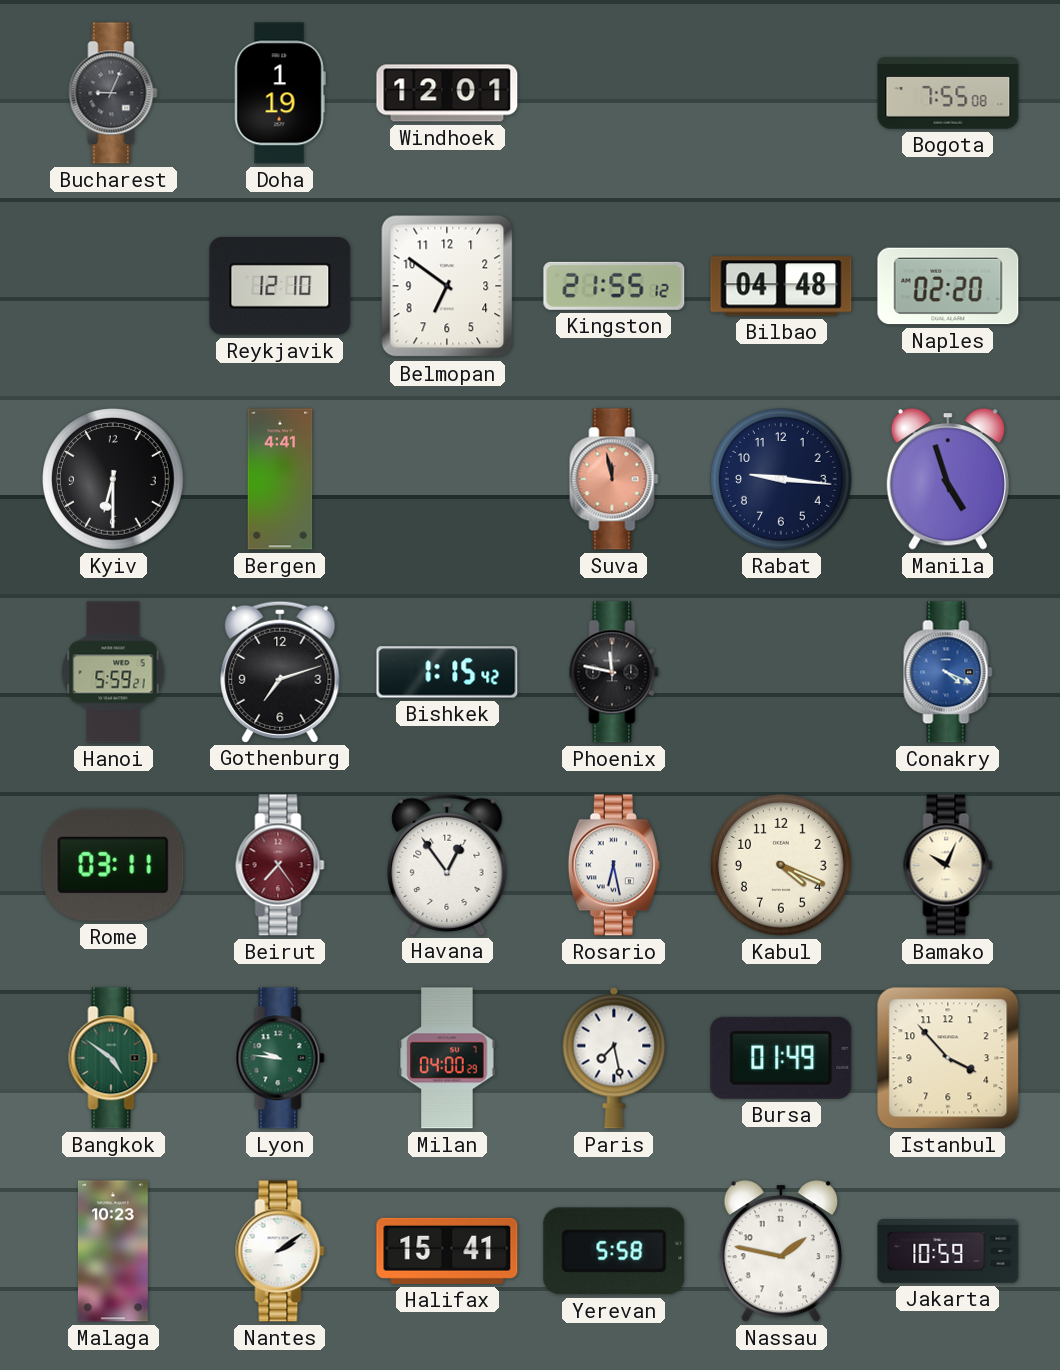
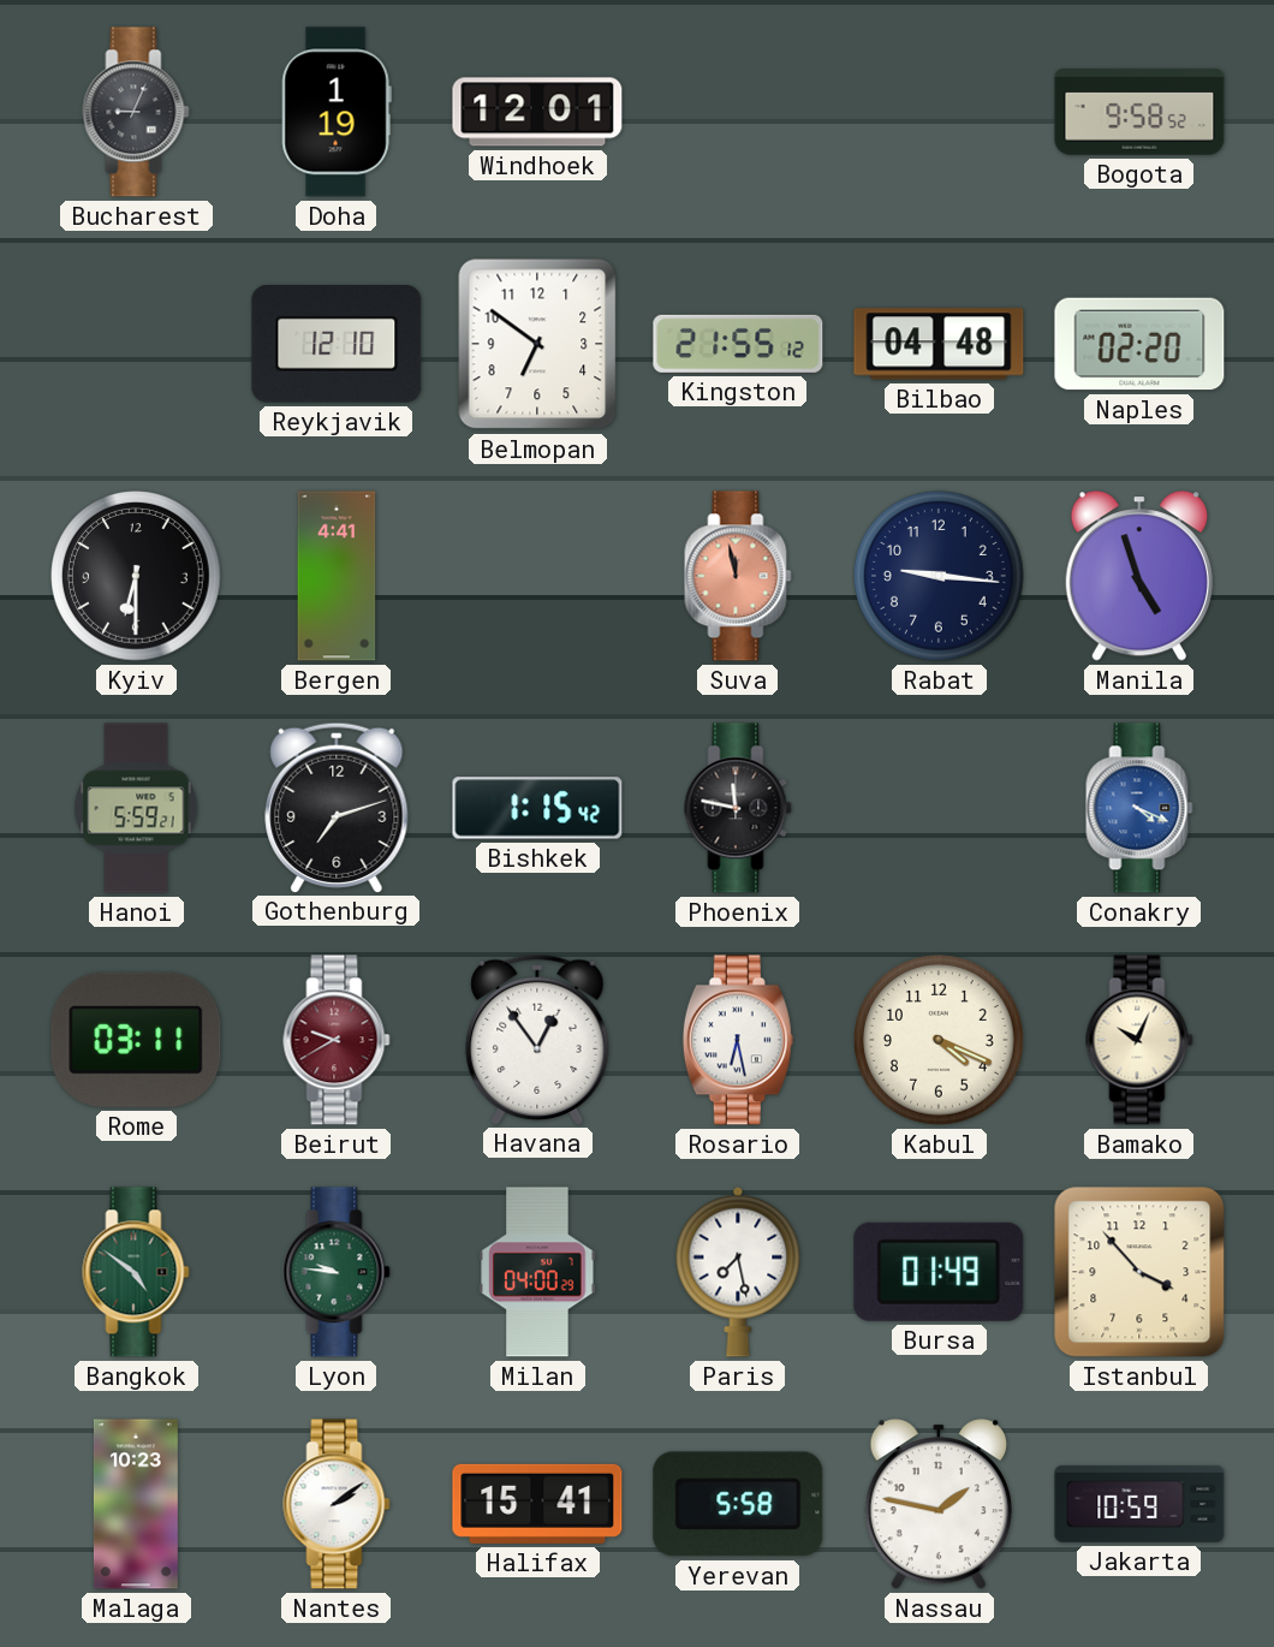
Bogota: 7:55 -> 9:58
Beirut: 7:24 -> 9:40
